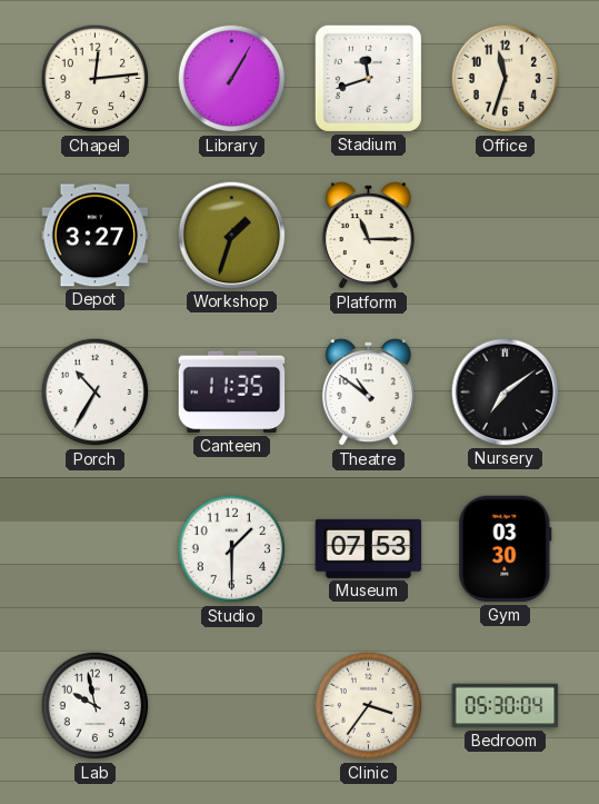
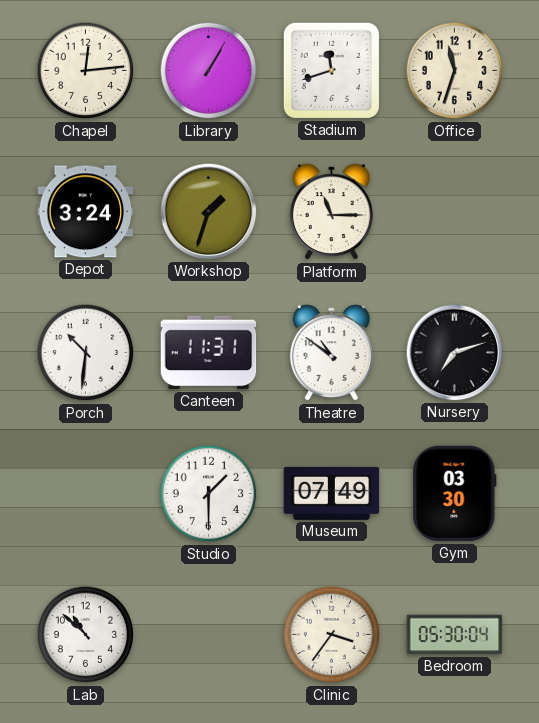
Depot: 3:27 -> 3:24
Porch: 10:35 -> 10:31
Canteen: 11:35 -> 11:31
Nursery: 7:09 -> 7:12
Museum: 07:53 -> 07:49
Lab: 9:58 -> 10:52
